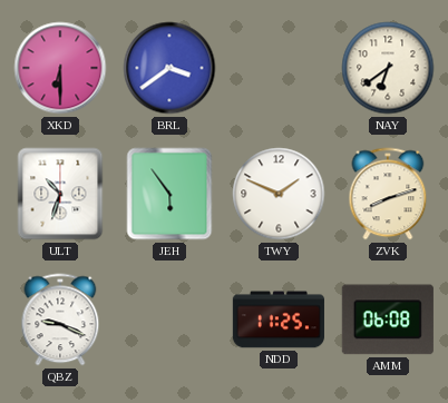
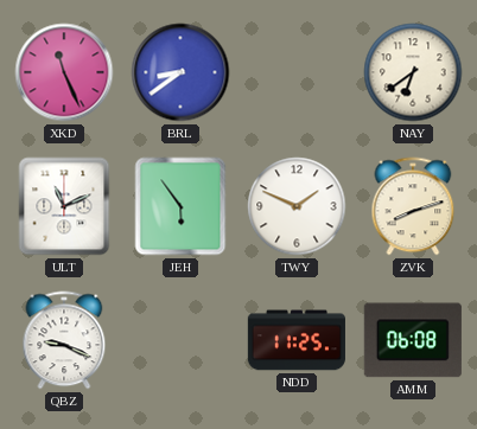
XKD: 6:30 -> 11:26
BRL: 3:39 -> 8:39
ULT: 10:33 -> 11:11
